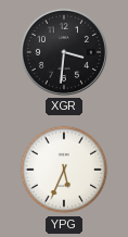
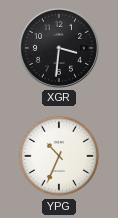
YPG: 5:34 -> 10:34
